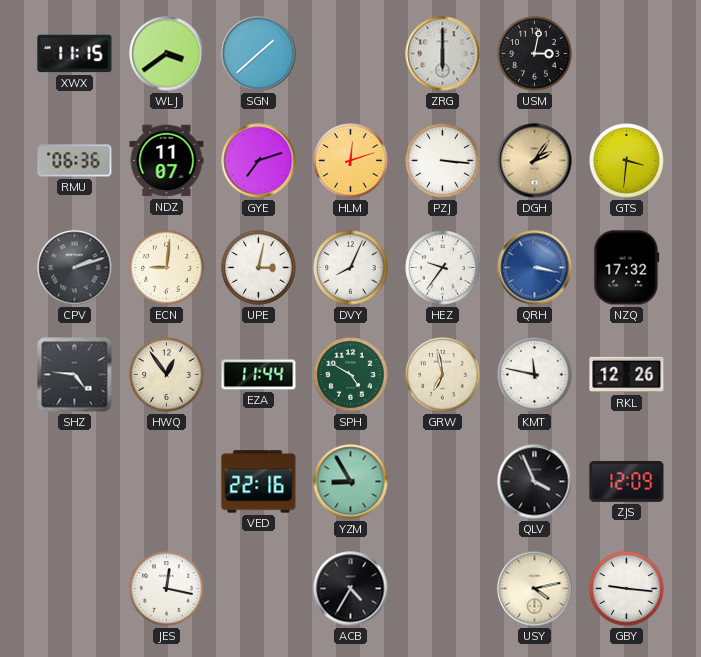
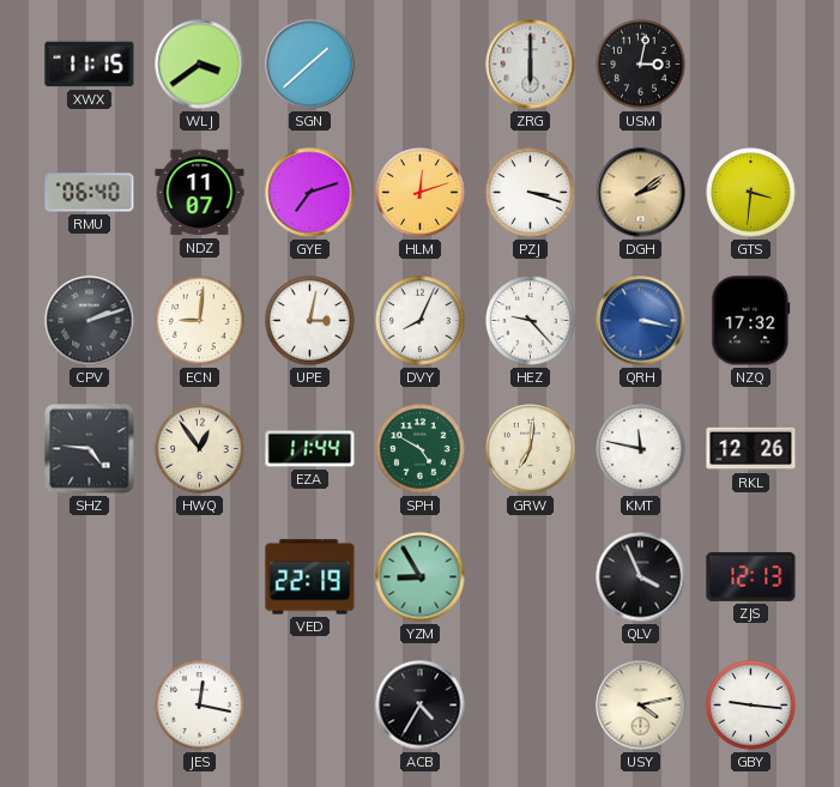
RMU: 06:36 -> 06:40
PZJ: 3:16 -> 3:18
DGH: 2:06 -> 2:09
HEZ: 9:36 -> 9:23
GRW: 6:58 -> 7:01
VED: 22:16 -> 22:19
ZJS: 12:09 -> 12:13
